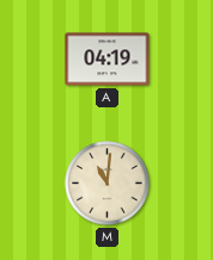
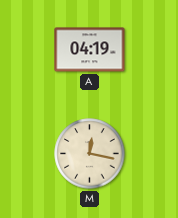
M: 11:01 -> 12:17
